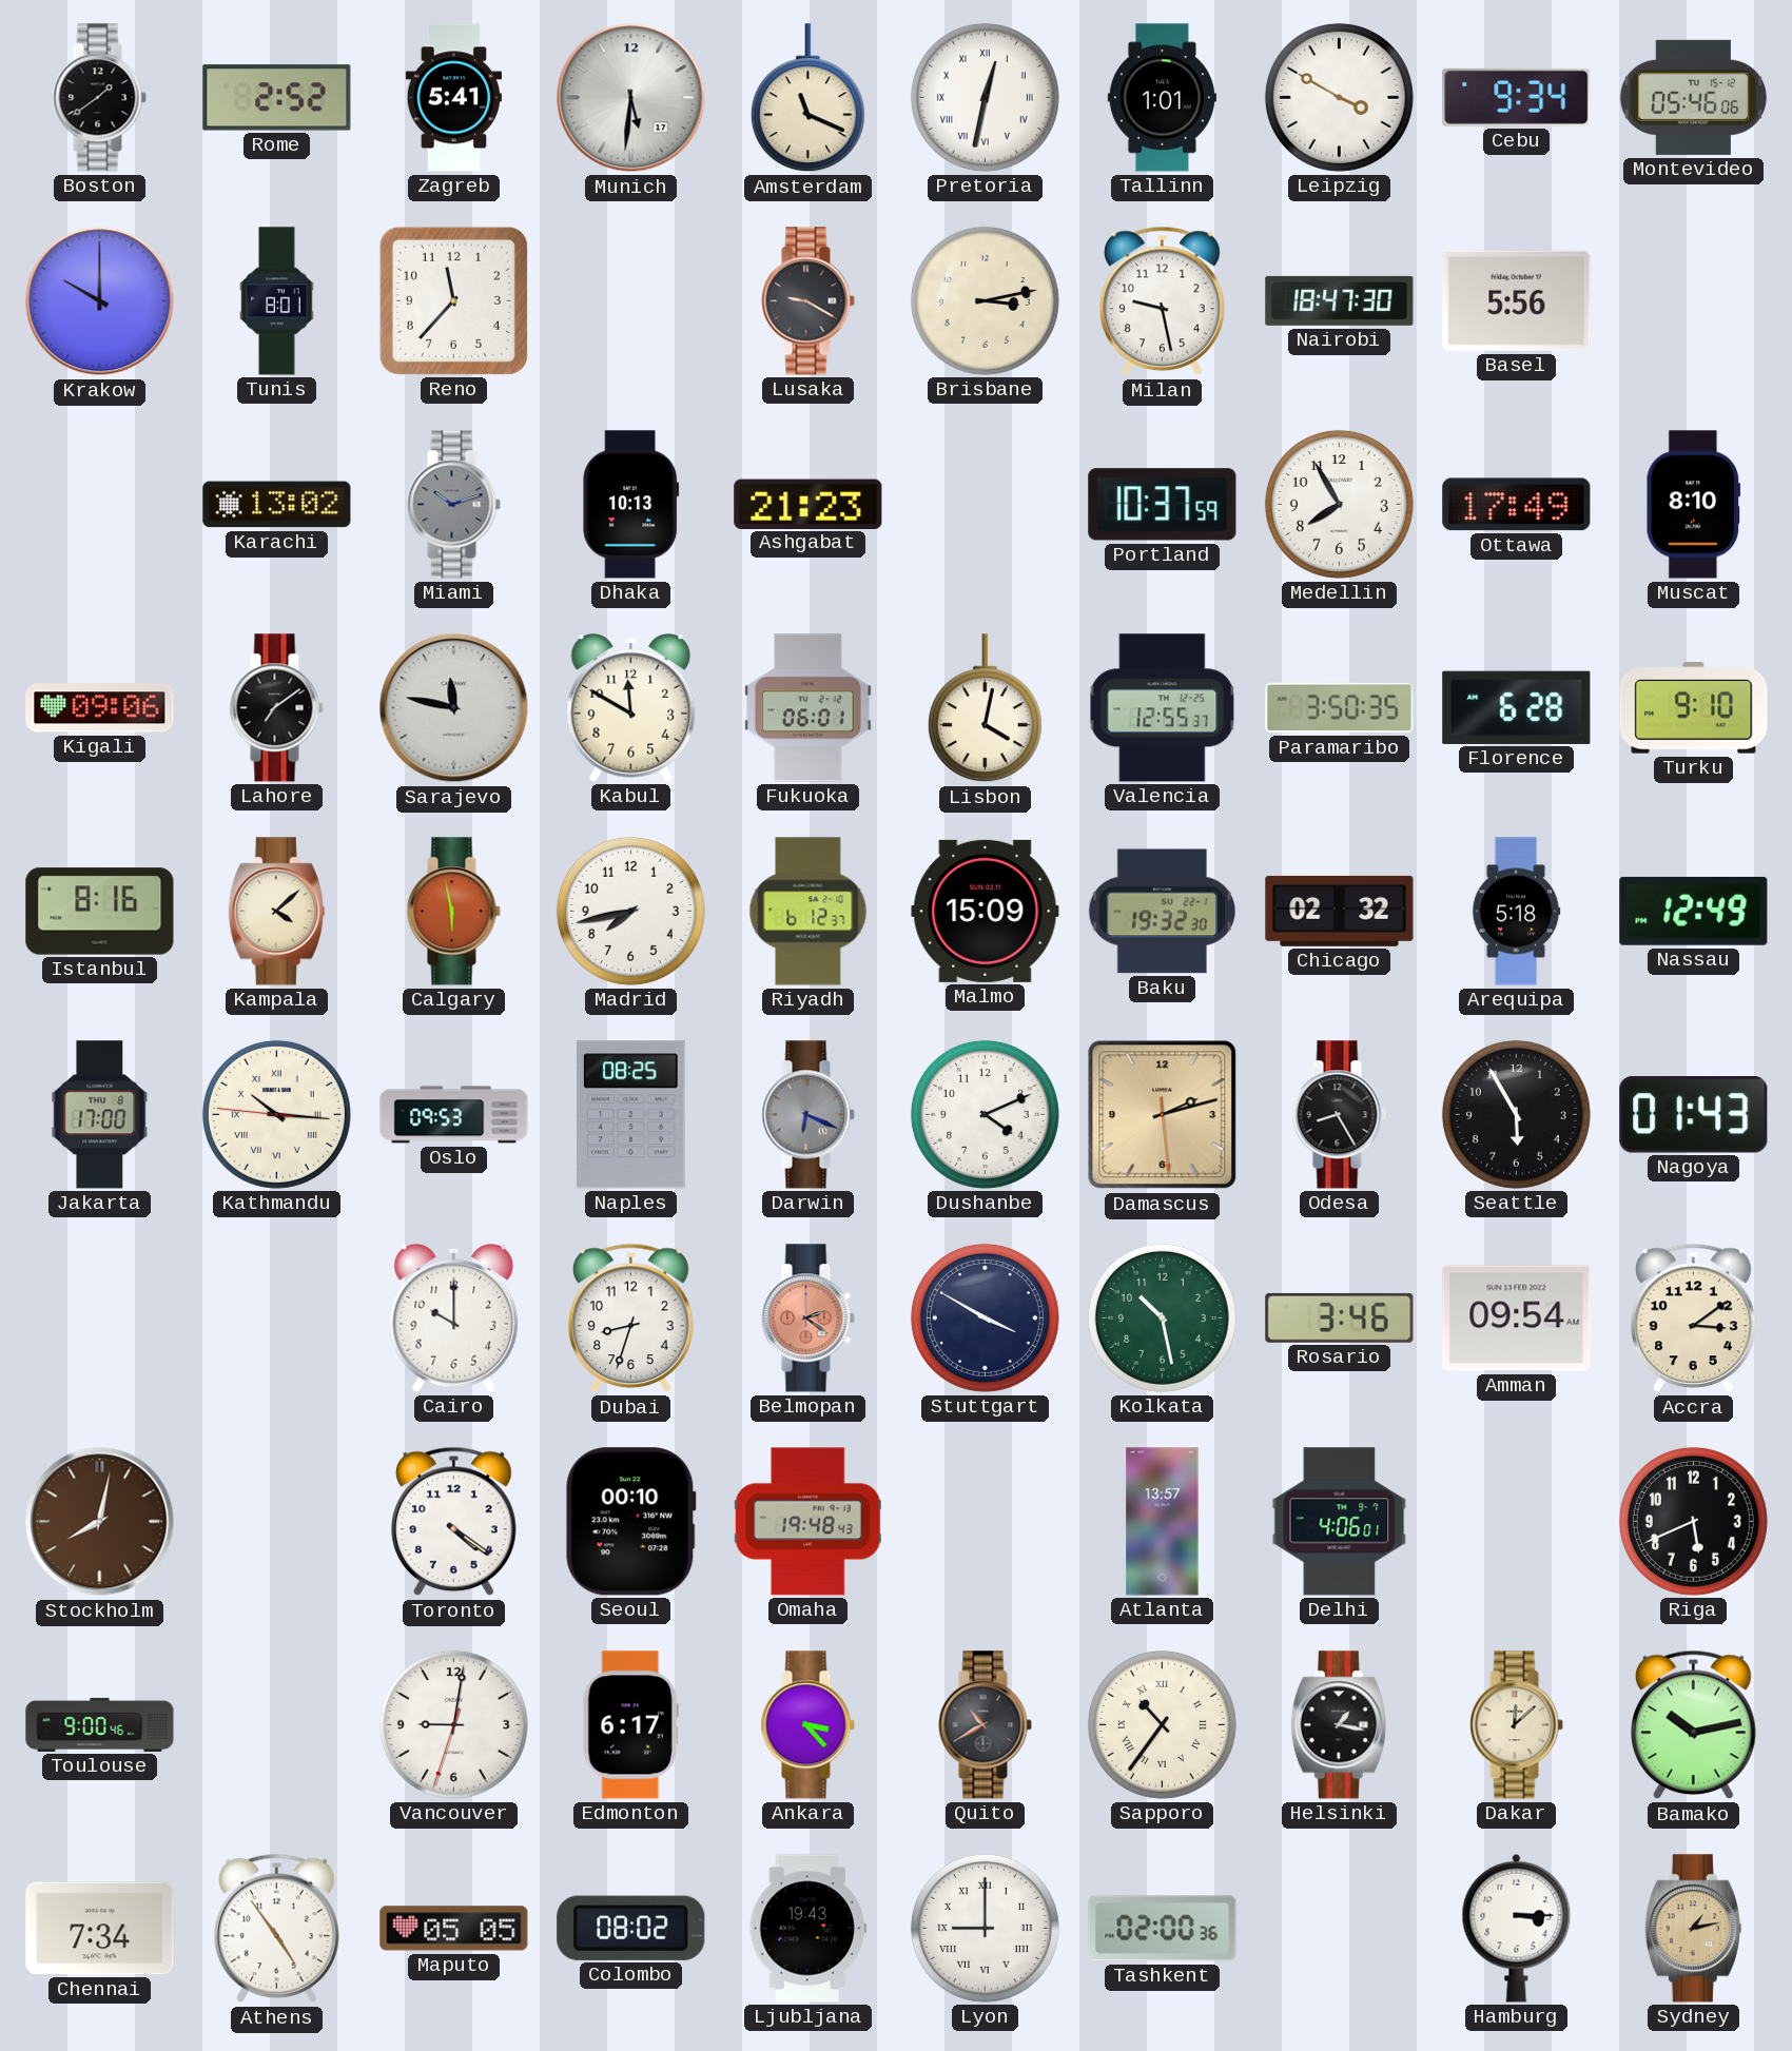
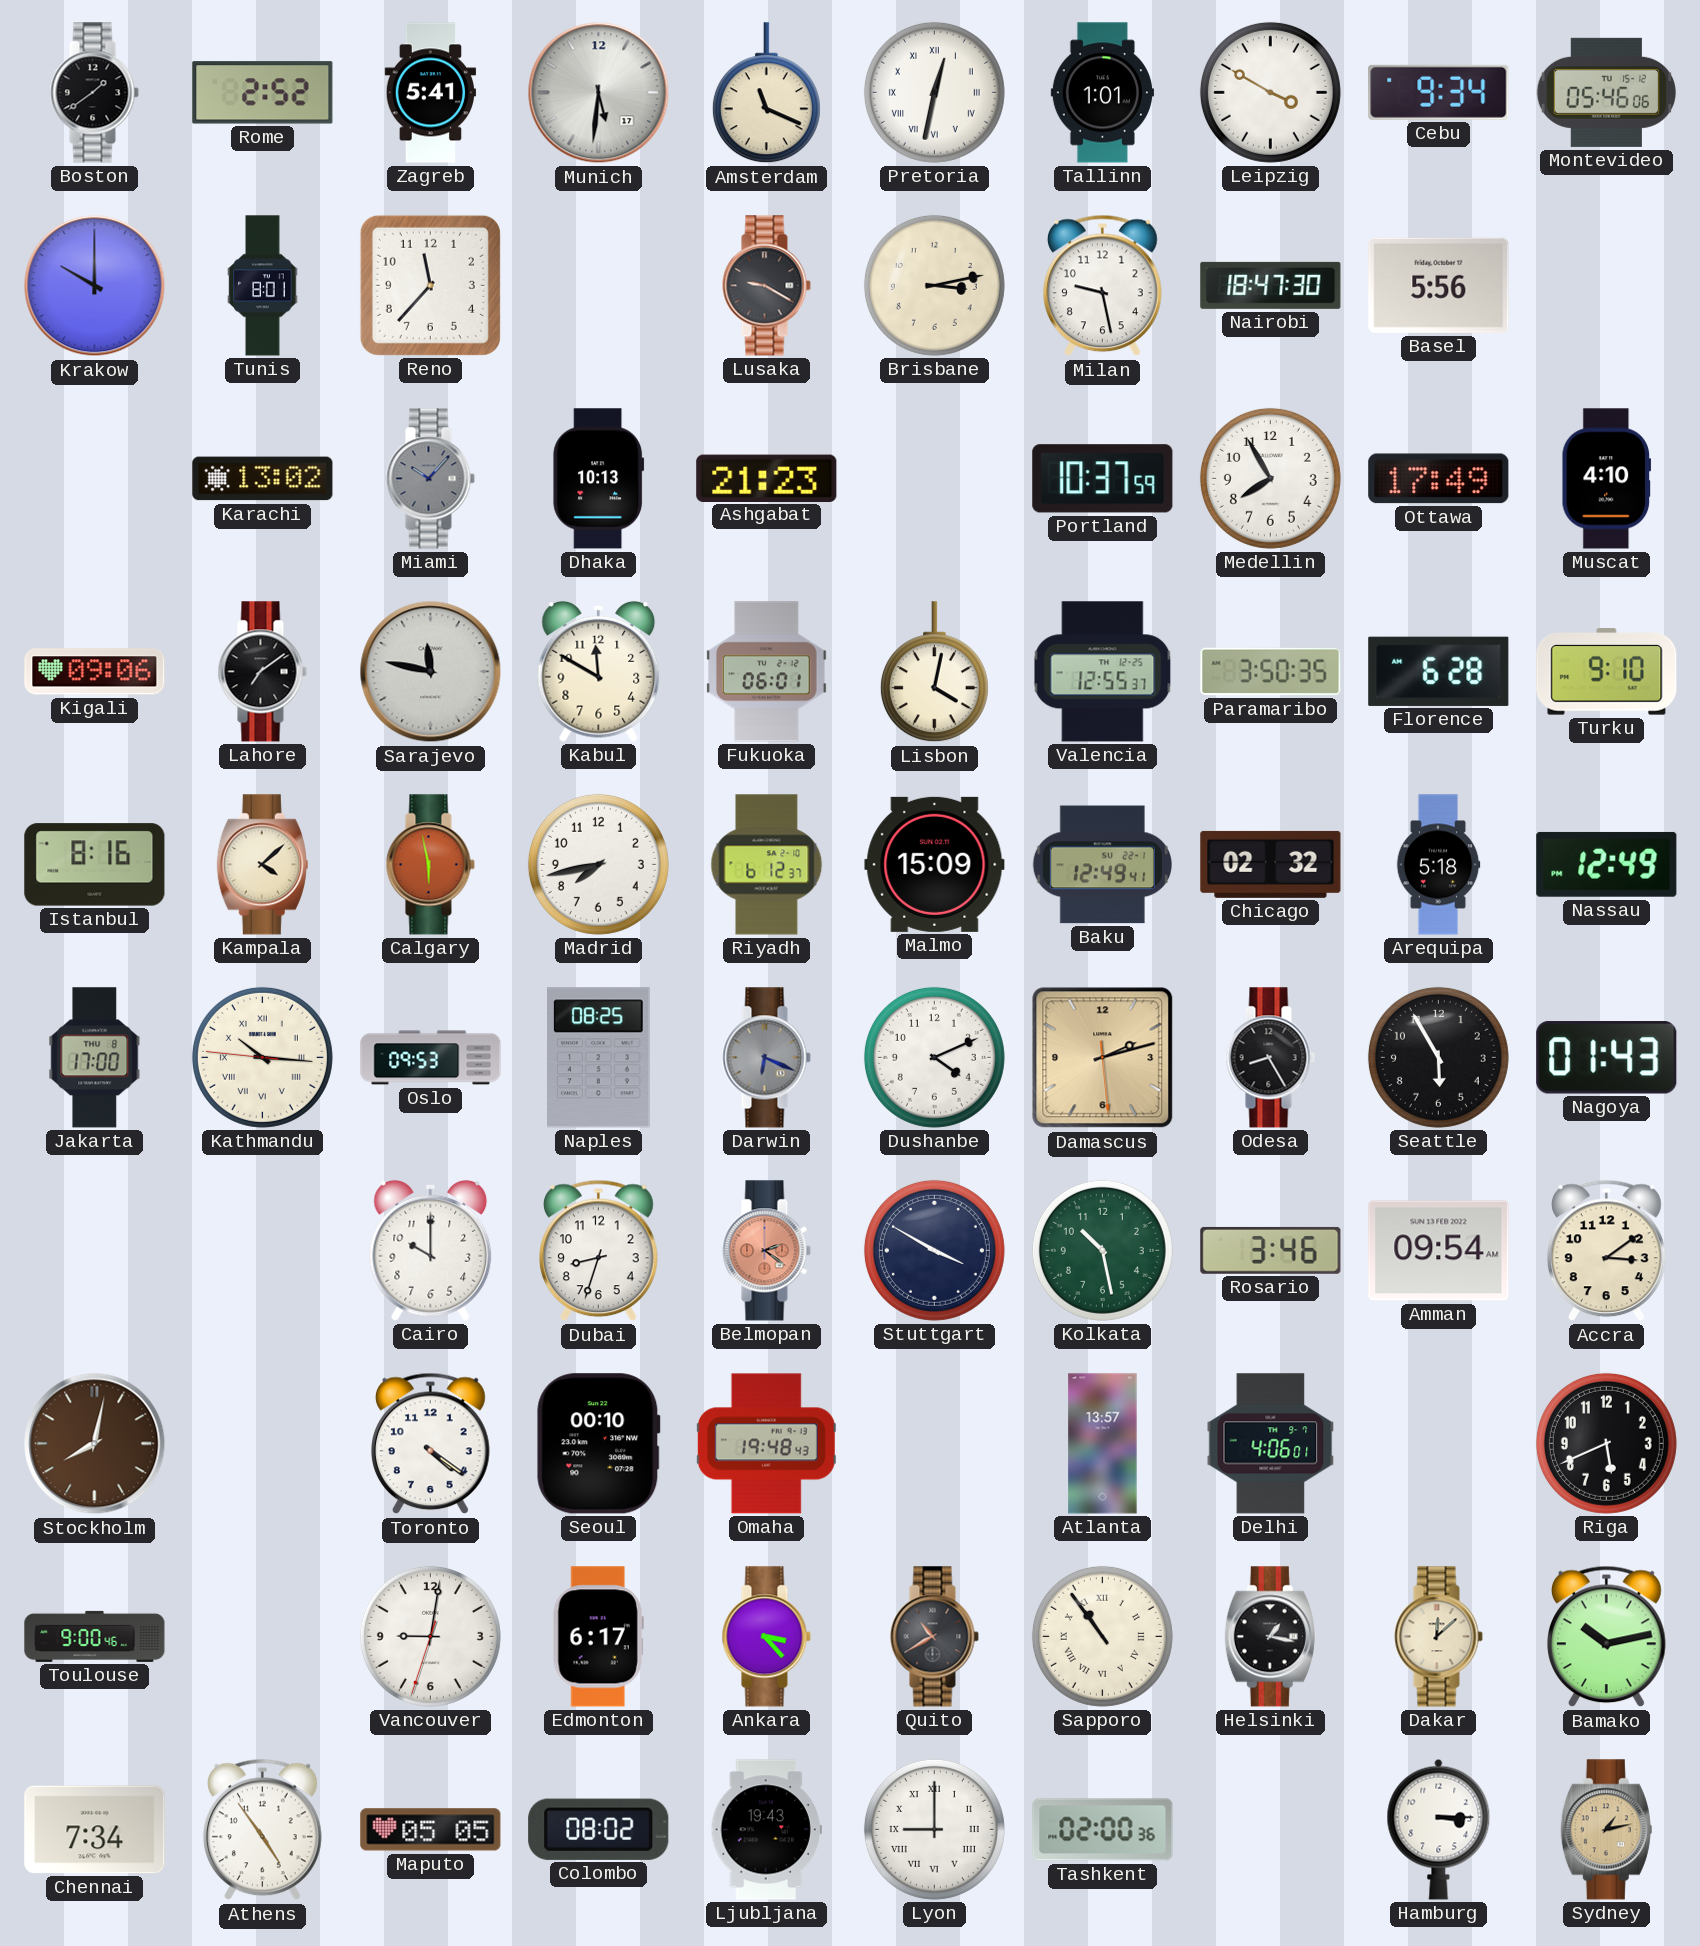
Miami: 10:12 -> 10:07
Muscat: 8:10 -> 4:10
Baku: 19:32 -> 12:49
Sapporo: 10:36 -> 10:54
